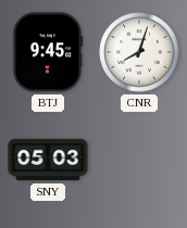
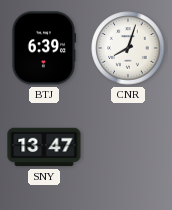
BTJ: 9:45 -> 6:39
SNY: 05:03 -> 13:47
